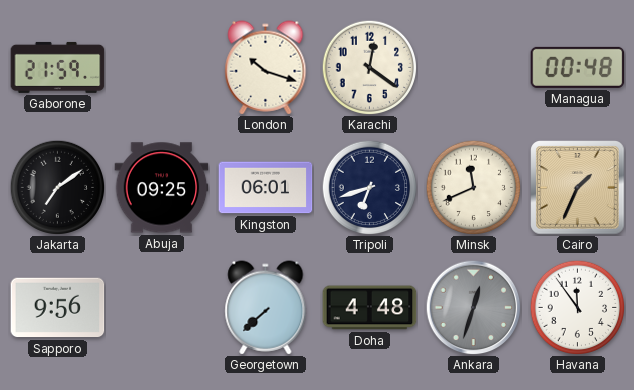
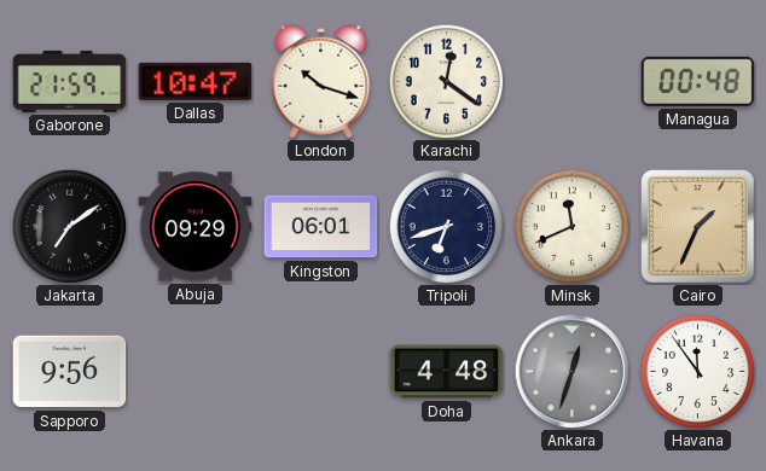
Dallas: none -> 10:47
Abuja: 09:25 -> 09:29
Georgetown: 7:38 -> none
